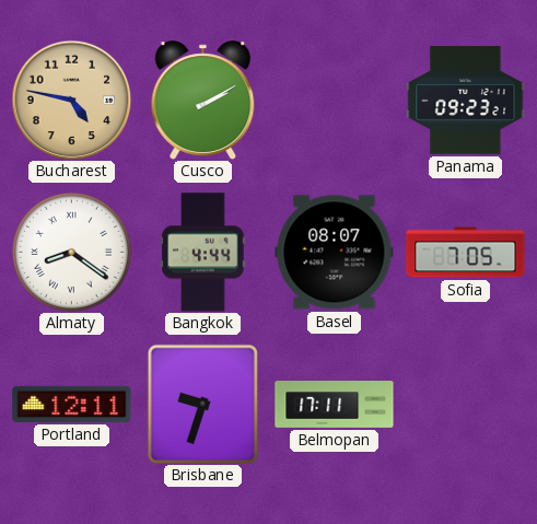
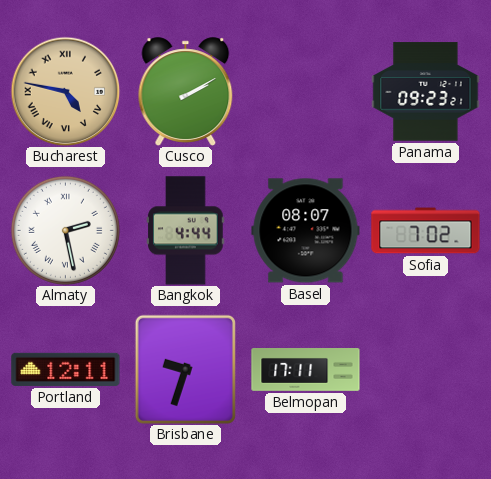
Bucharest numerals: Arabic -> Roman
Almaty: 8:21 -> 2:28
Sofia: 7:05 -> 7:02
